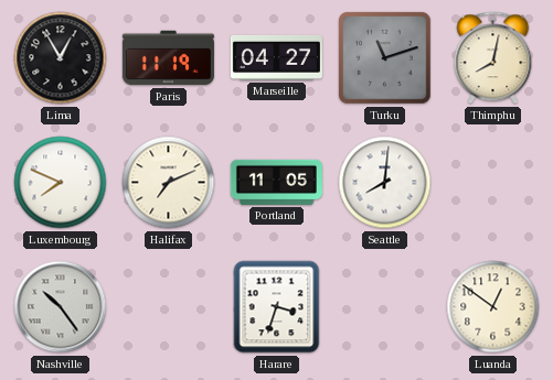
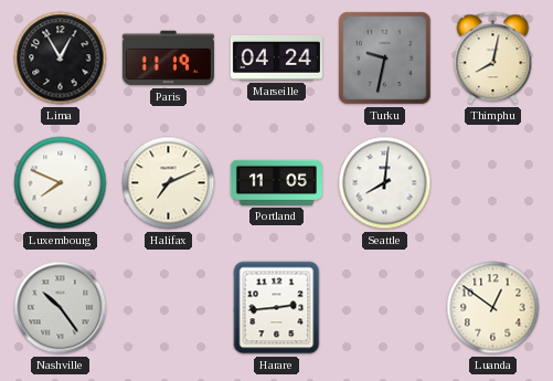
Marseille: 04:27 -> 04:24
Turku: 11:12 -> 9:32
Harare: 3:33 -> 2:44
